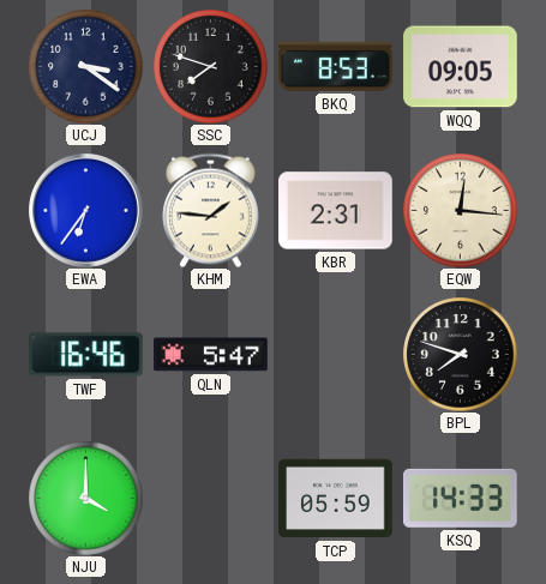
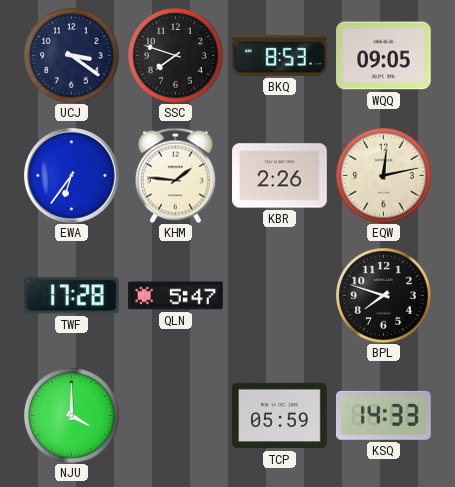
KBR: 2:31 -> 2:26
EQW: 12:16 -> 12:13
TWF: 16:46 -> 17:28
